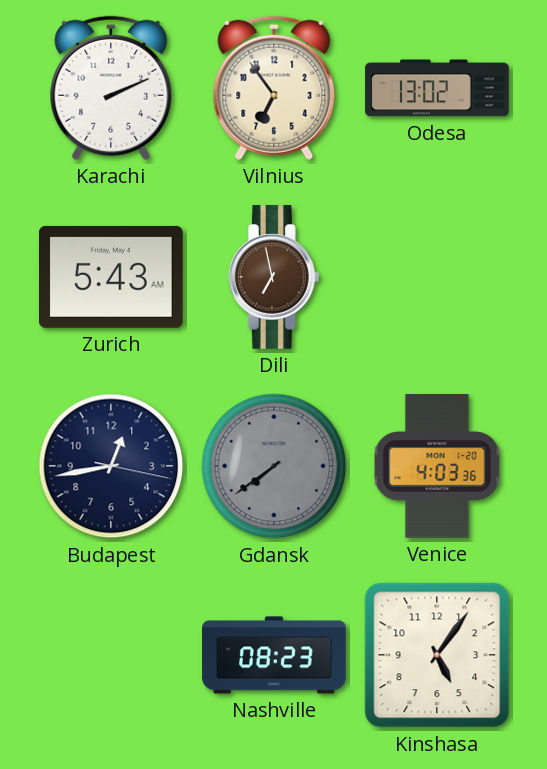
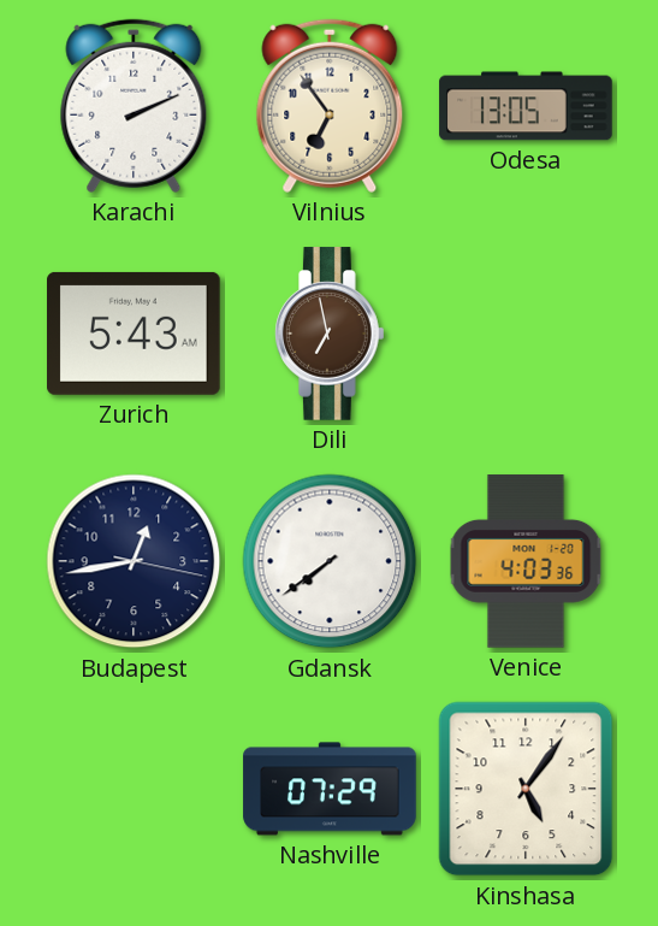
Odesa: 13:02 -> 13:05
Gdansk dial: grey -> white
Nashville: 08:23 -> 07:29
